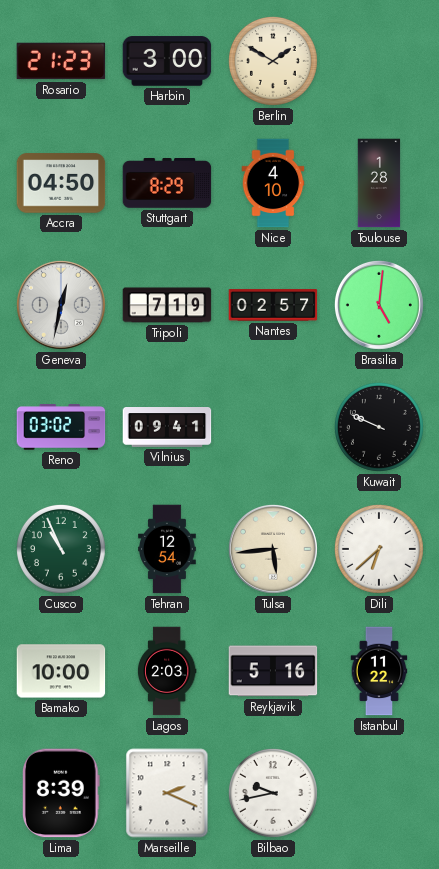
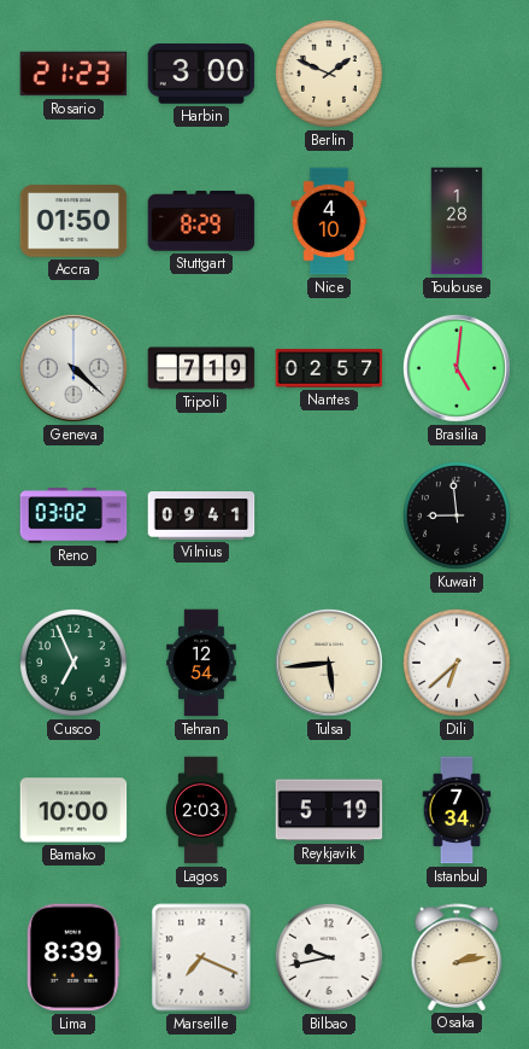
Berlin: 1:50 -> 1:49
Accra: 04:50 -> 01:50
Geneva: 12:32 -> 4:22
Kuwait: 9:49 -> 8:59
Cusco: 10:56 -> 6:56
Reykjavik: 5:16 -> 5:19
Istanbul: 11:22 -> 7:34
Marseille: 2:19 -> 7:19
Osaka: none -> 2:13
